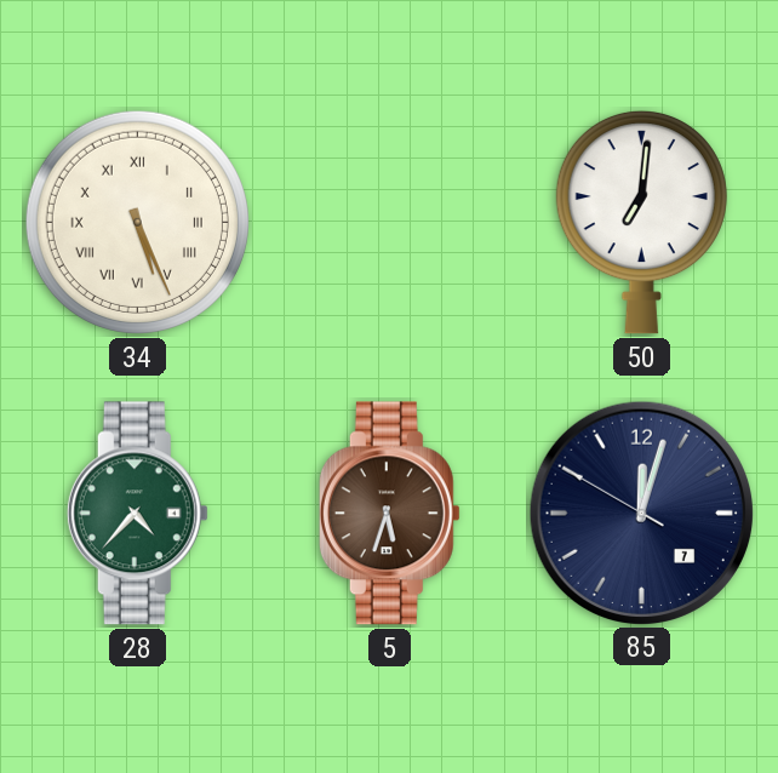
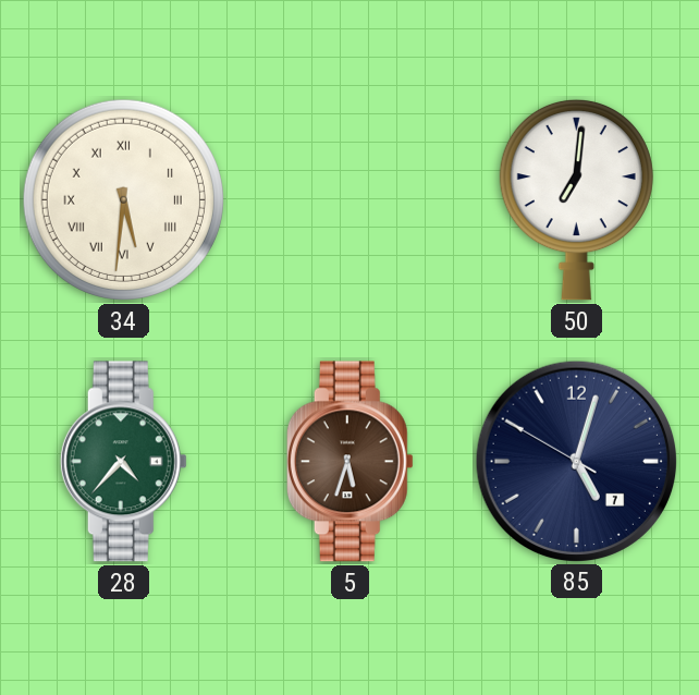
34: 5:26 -> 5:31
85: 12:02 -> 5:02
